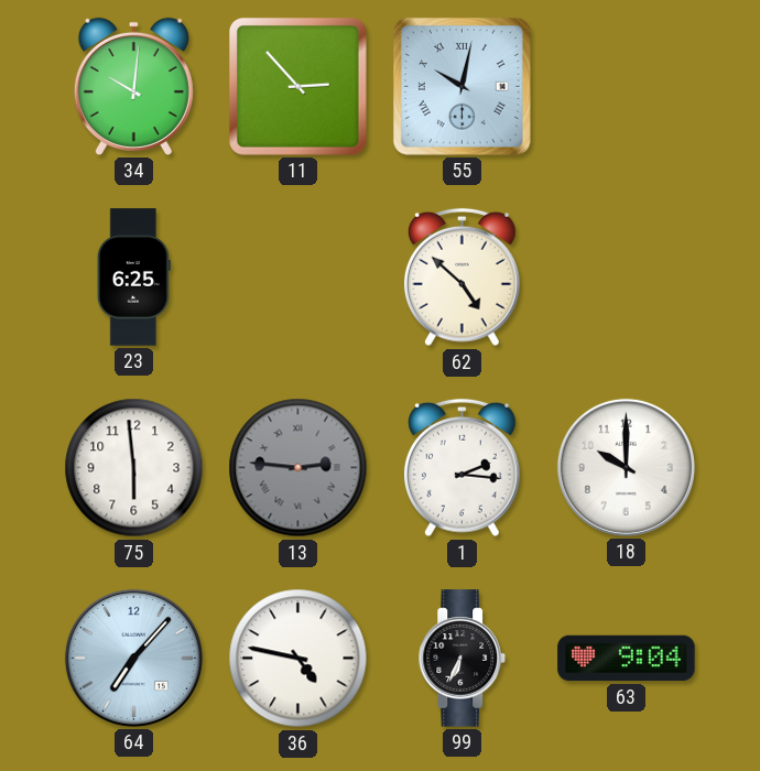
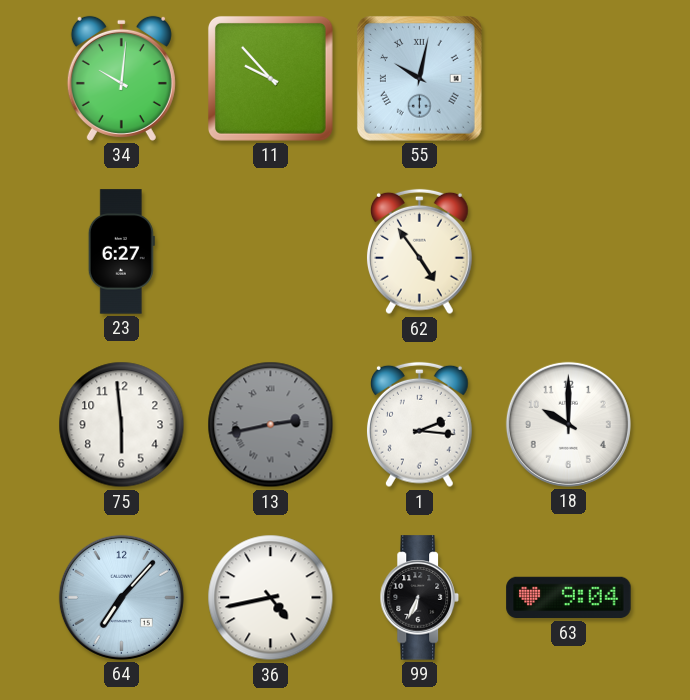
11: 2:53 -> 9:53
23: 6:25 -> 6:27
62: 4:52 -> 4:54
13: 2:46 -> 2:43
36: 4:47 -> 4:43
